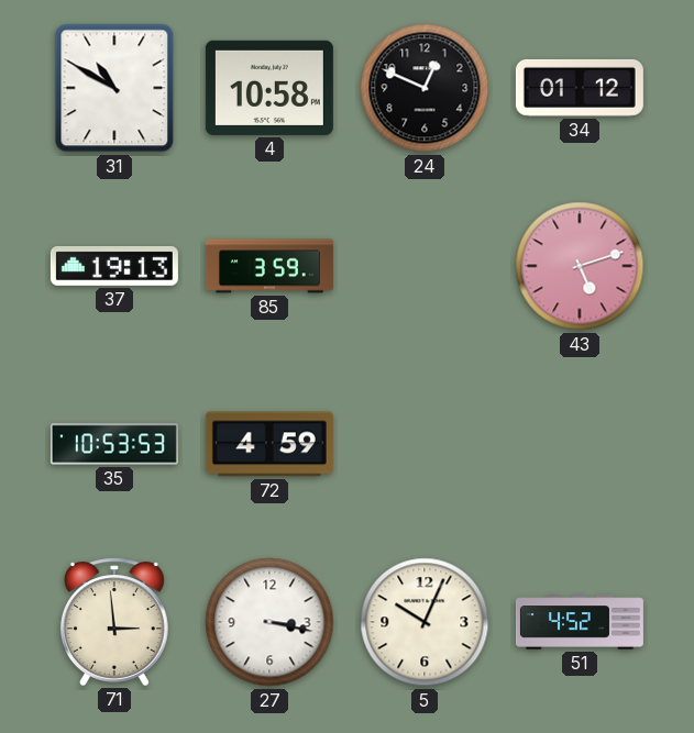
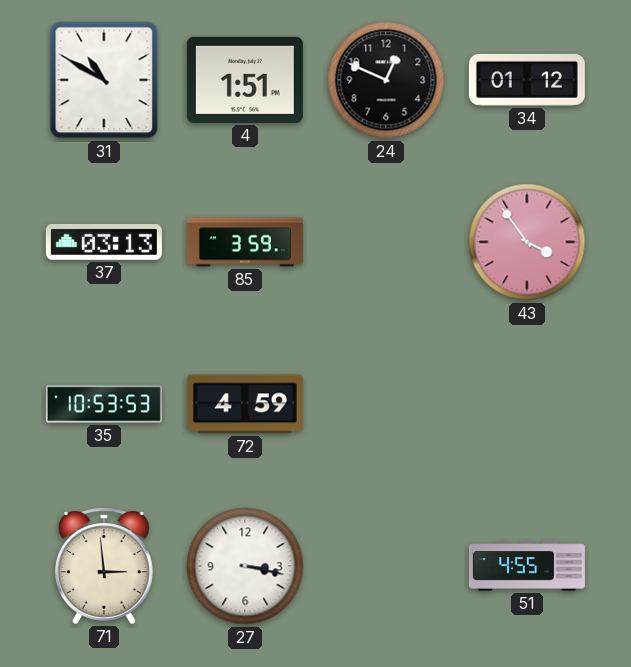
4: 10:58 -> 1:51
37: 19:13 -> 03:13
43: 5:12 -> 3:54
5: 10:04 -> none
51: 4:52 -> 4:55
